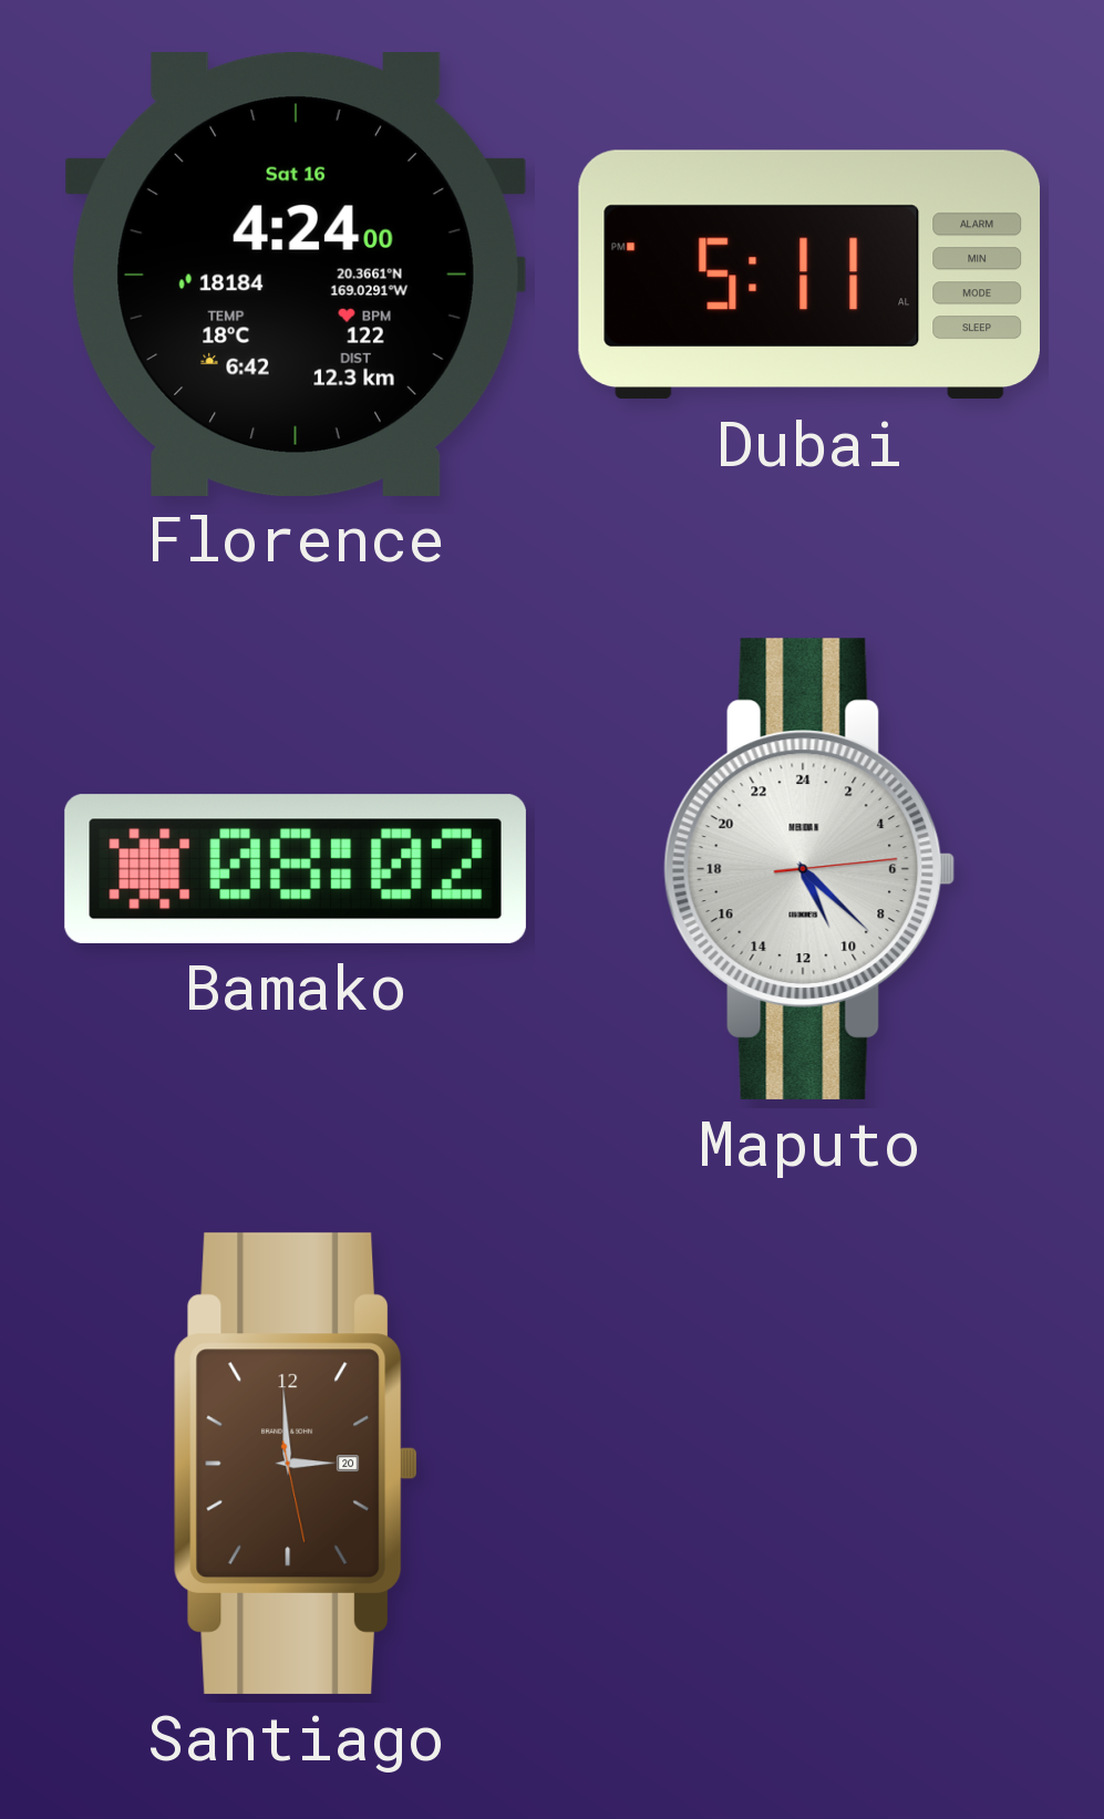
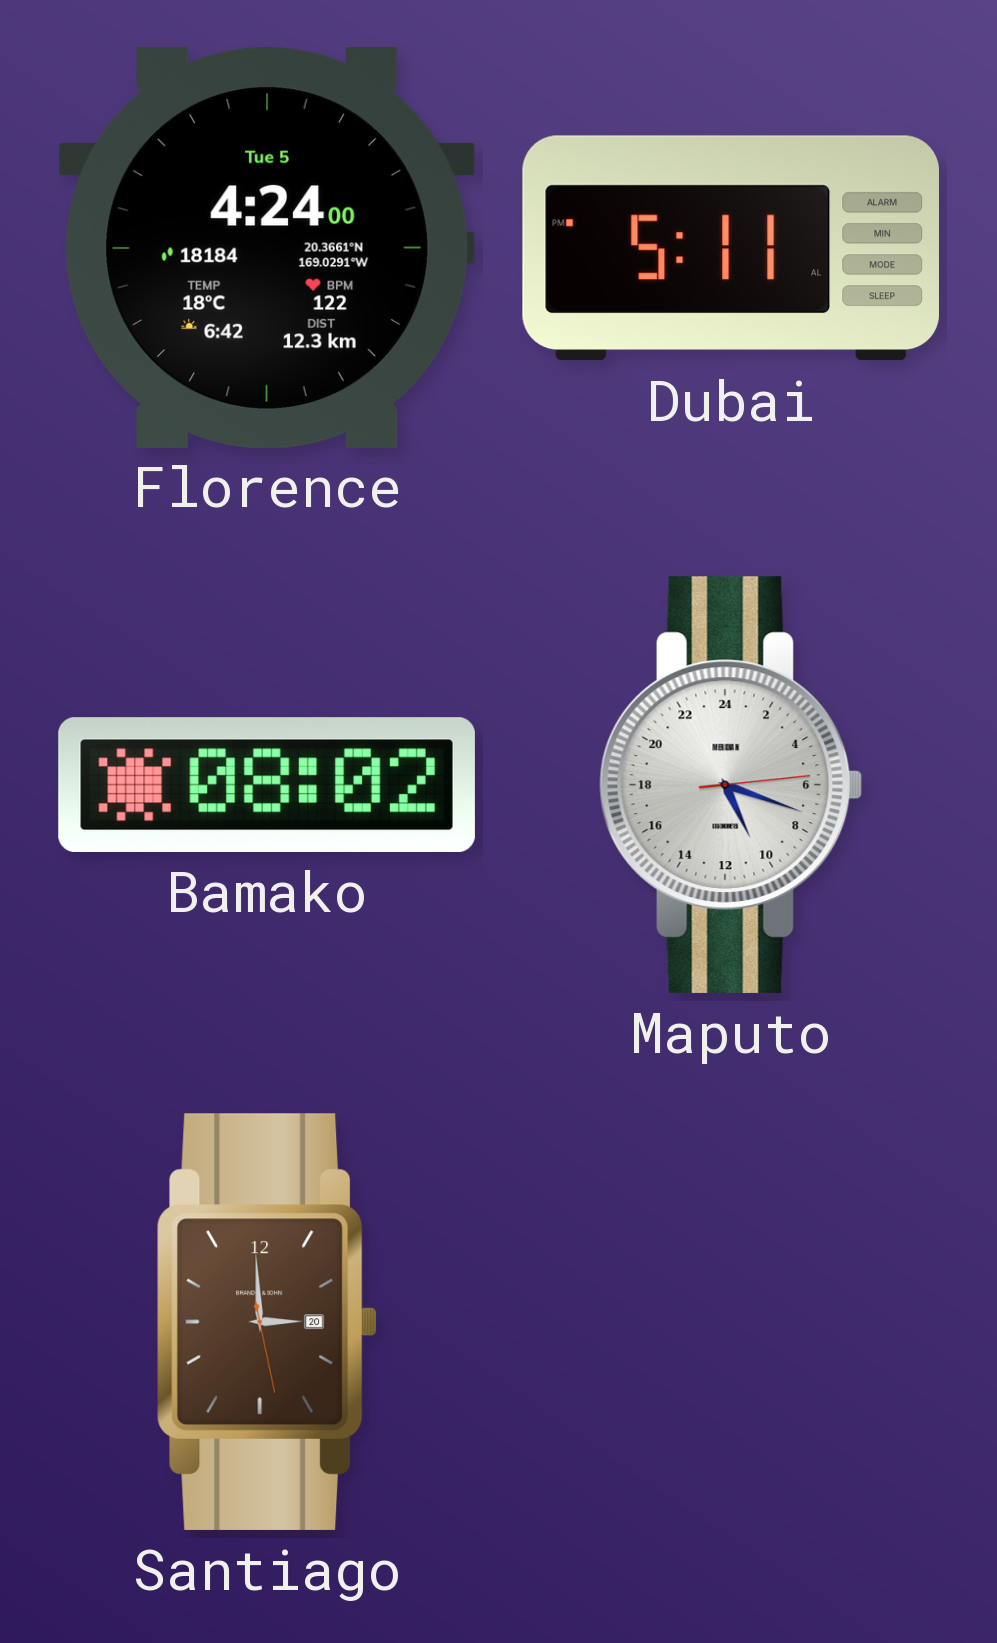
Florence date: Sat 16 -> Tue 5
Maputo: 10:22 -> 10:18
